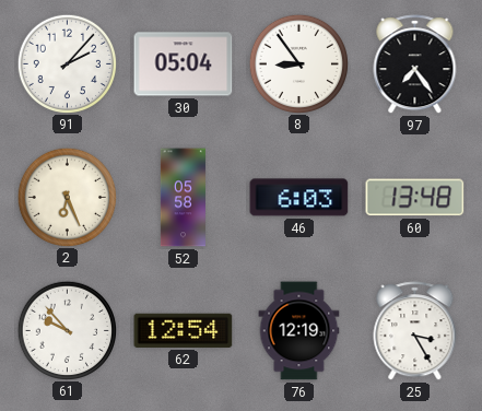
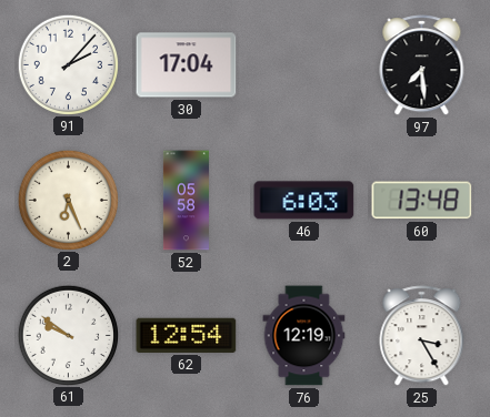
30: 05:04 -> 17:04
8: 8:54 -> none
97: 7:24 -> 7:29
61: 9:53 -> 9:51
